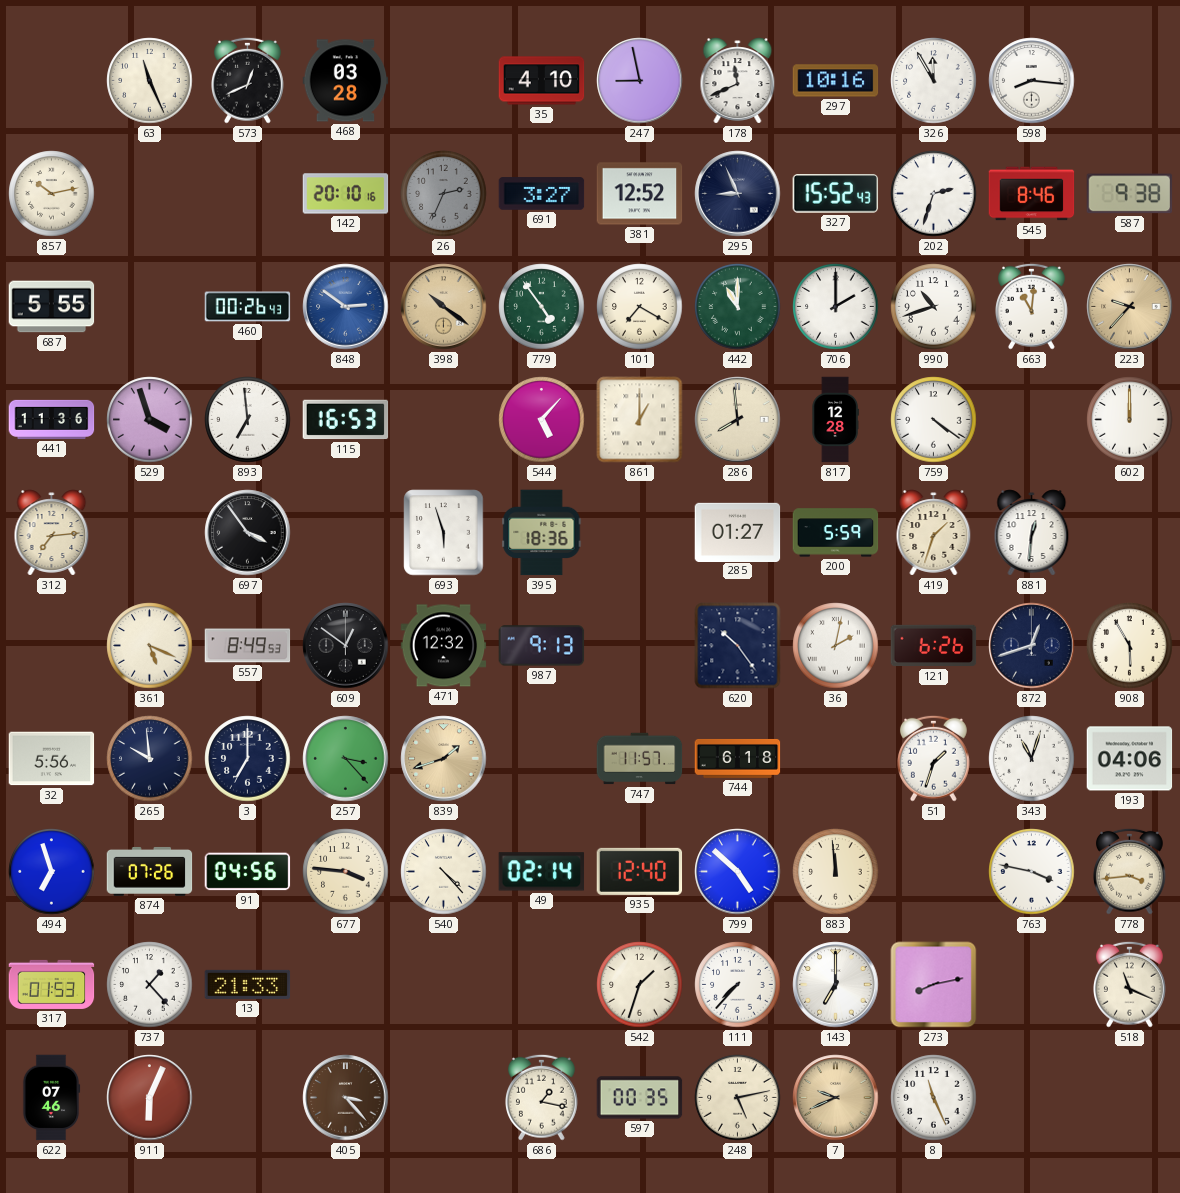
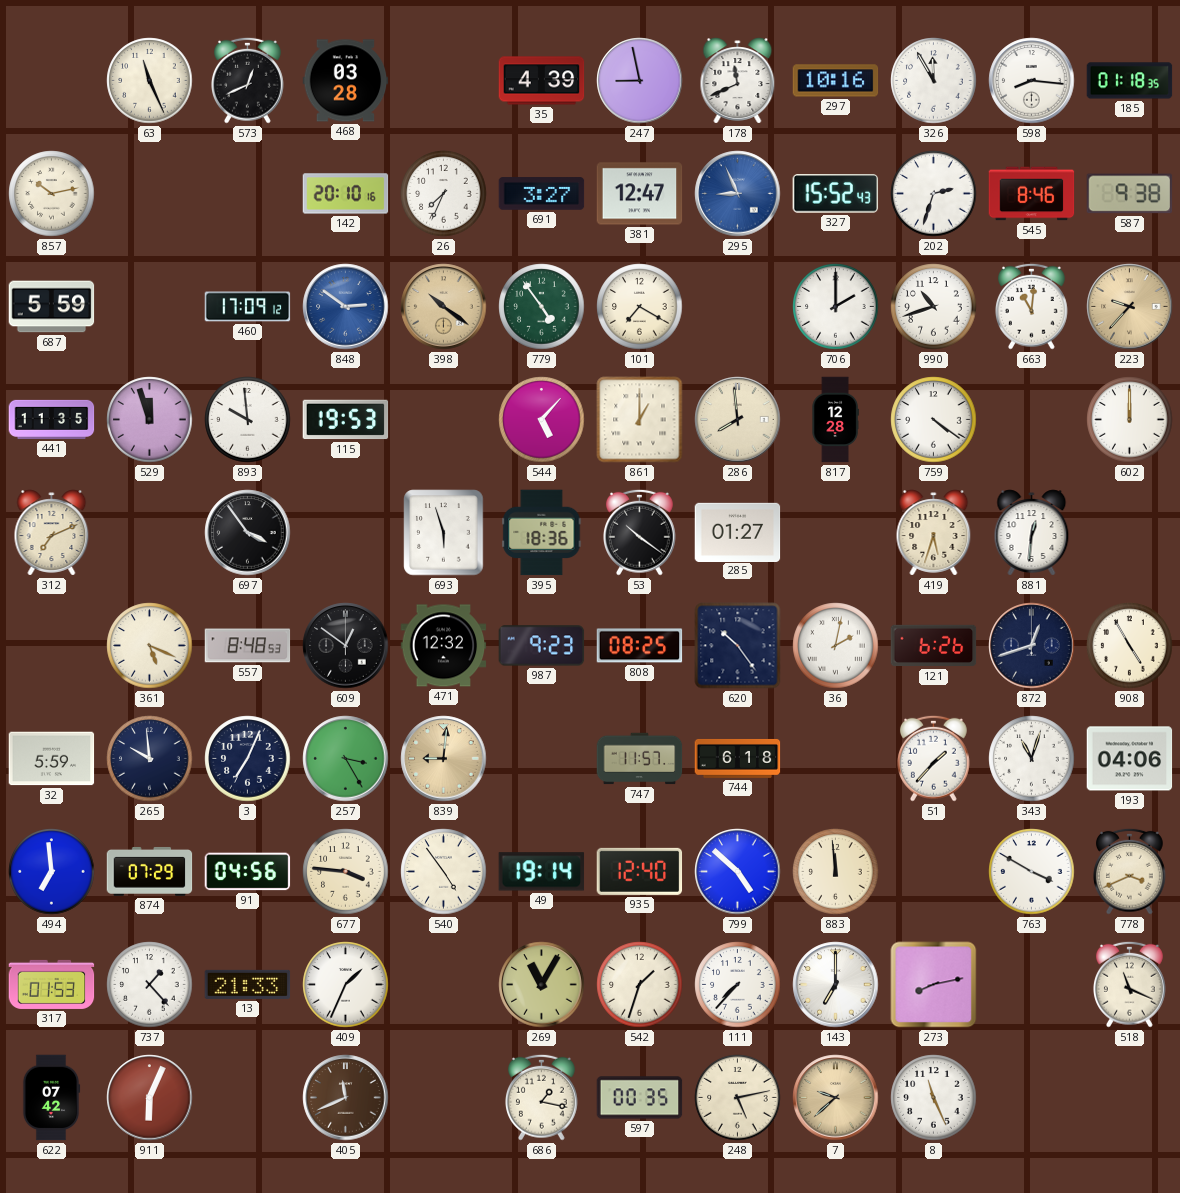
35: 4:10 -> 4:39
185: none -> 01:18
26: 2:34 -> 7:34
26 dial: grey -> white
381: 12:52 -> 12:47
295 dial: navy -> blue
687: 5:55 -> 5:59
460: 00:26 -> 17:09
442: 11:00 -> none
441: 11:36 -> 11:35
529: 3:57 -> 11:57
893: 6:59 -> 9:59
115: 16:53 -> 19:53
312: 7:14 -> 7:11
53: none -> 10:21
200: 5:59 -> none
419: 1:33 -> 5:33
557: 8:49 -> 8:48
987: 9:13 -> 9:23
808: none -> 08:25
908: 5:55 -> 4:55
32: 5:56 -> 5:59
3: 7:00 -> 7:04
257: 3:23 -> 3:25
839: 1:42 -> 9:01
51: 1:33 -> 1:37
494: 6:57 -> 6:59
874: 07:26 -> 07:29
540: 4:23 -> 4:54
49: 02:14 -> 19:14
763: 3:47 -> 3:50
778: 3:44 -> 3:41
409: none -> 1:34
269: none -> 11:05
622: 07:46 -> 07:42
405: 3:23 -> 11:41
7: 9:41 -> 9:38
